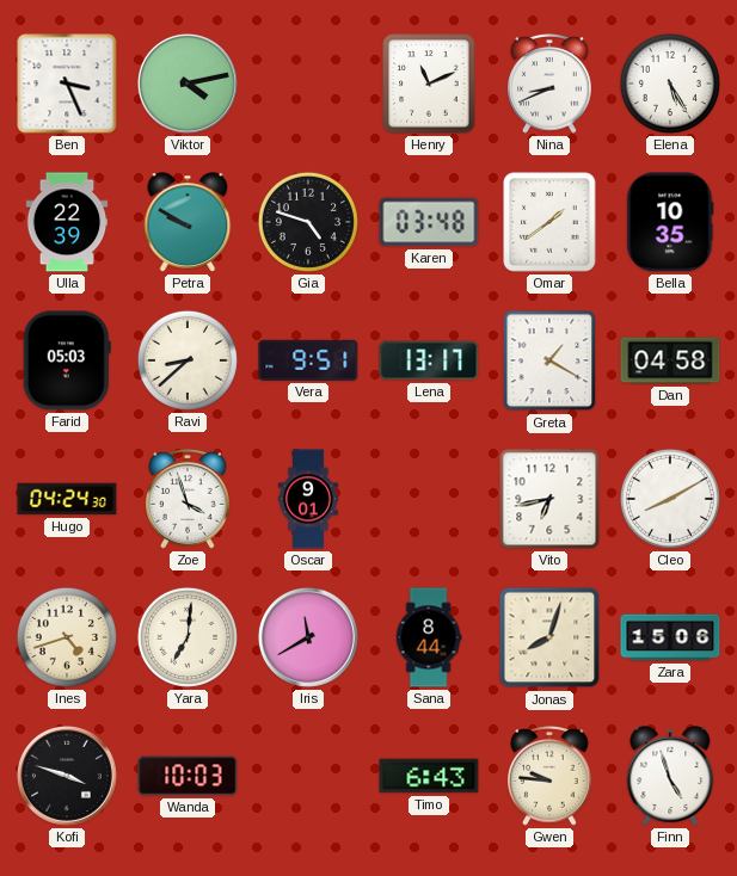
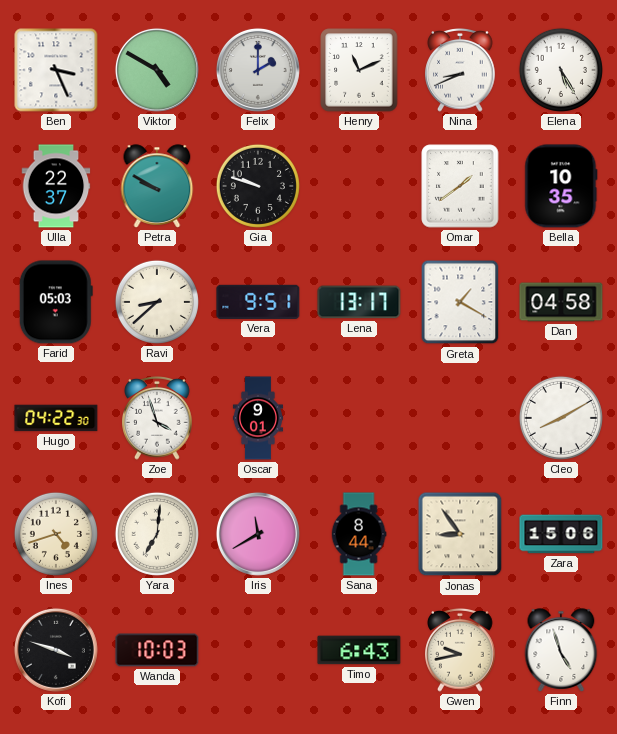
Viktor: 4:13 -> 4:50
Felix: none -> 2:00
Ulla: 22:39 -> 22:37
Gia: 4:48 -> 9:48
Karen: 03:48 -> none
Hugo: 04:24 -> 04:22
Vito: 6:43 -> none
Jonas: 8:03 -> 8:54
Gwen: 9:46 -> 9:43
